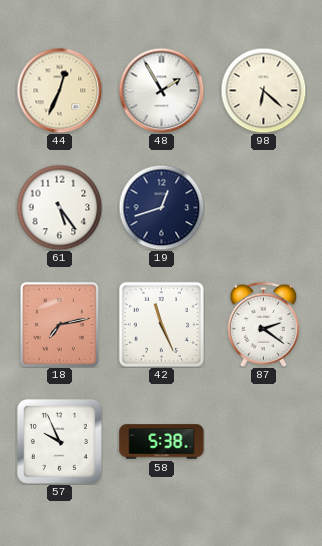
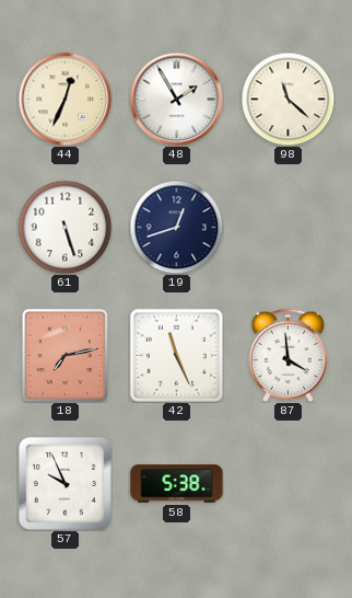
98: 6:22 -> 11:22
61: 5:24 -> 5:27
87: 2:21 -> 3:59
